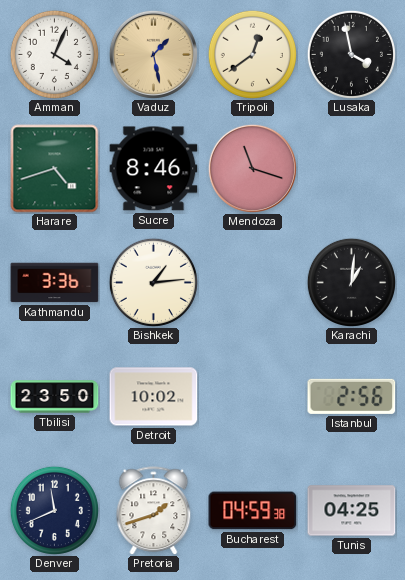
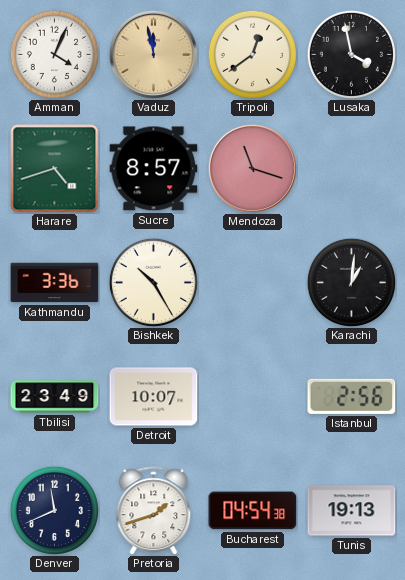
Vaduz: 1:28 -> 11:58
Sucre: 8:46 -> 8:57
Bishkek: 1:14 -> 10:25
Tbilisi: 23:50 -> 23:49
Detroit: 10:02 -> 10:07
Bucharest: 04:59 -> 04:54
Tunis: 04:25 -> 19:13
